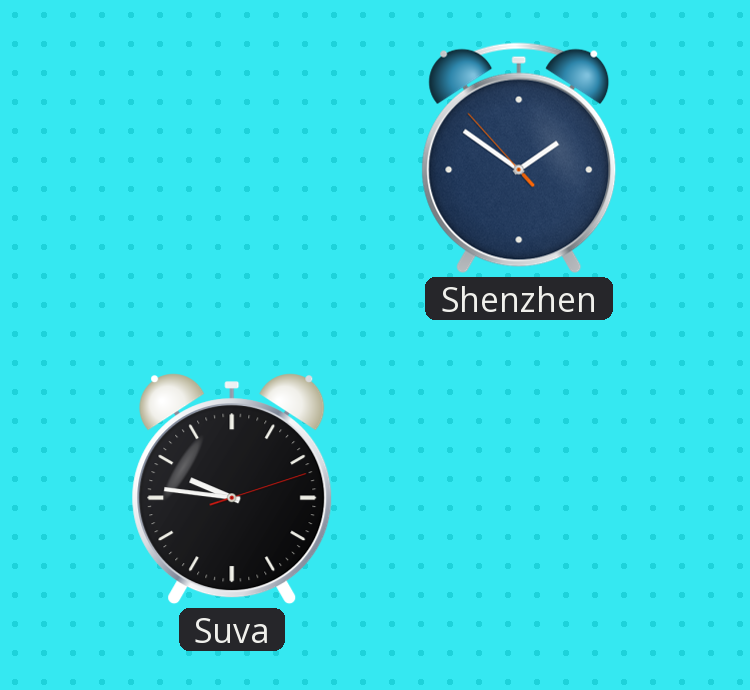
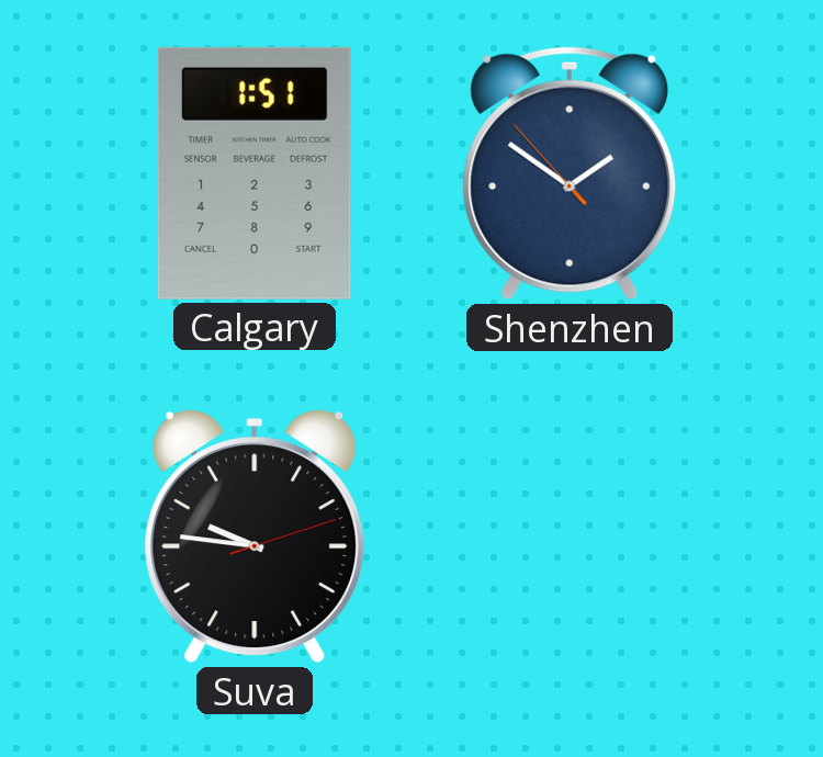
Calgary: none -> 1:51
